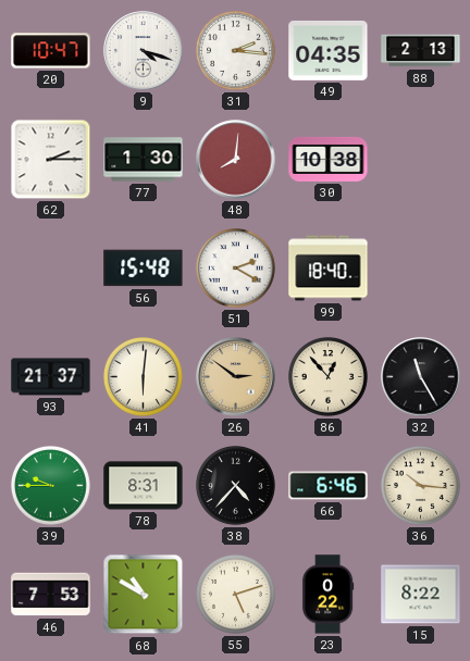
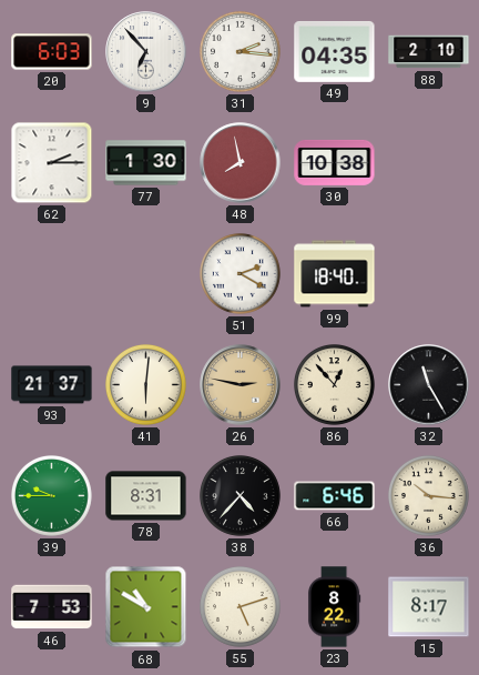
20: 10:47 -> 6:03
9: 4:18 -> 6:53
88: 2:13 -> 2:10
48: 8:01 -> 7:58
56: 15:48 -> none
26: 2:51 -> 2:47
23: 0:22 -> 8:22
15: 8:22 -> 8:17
